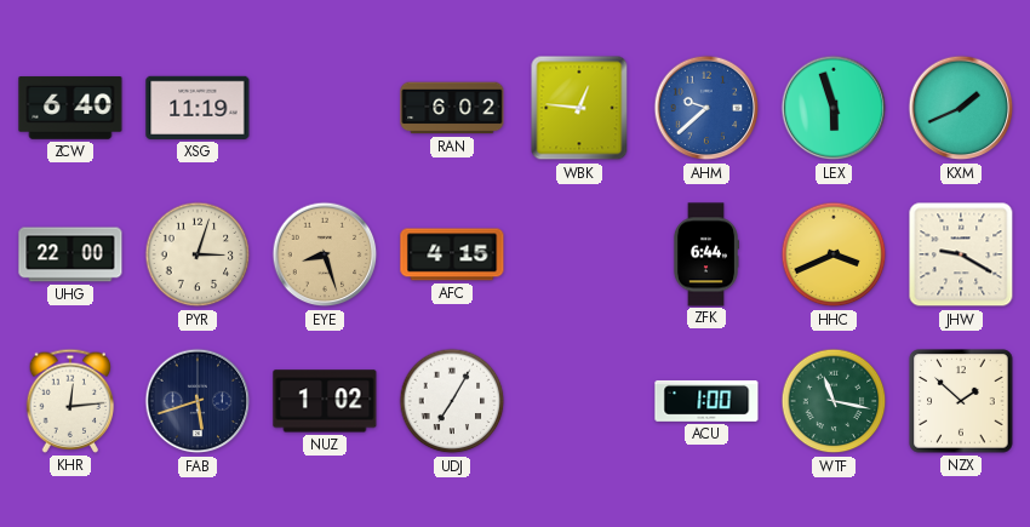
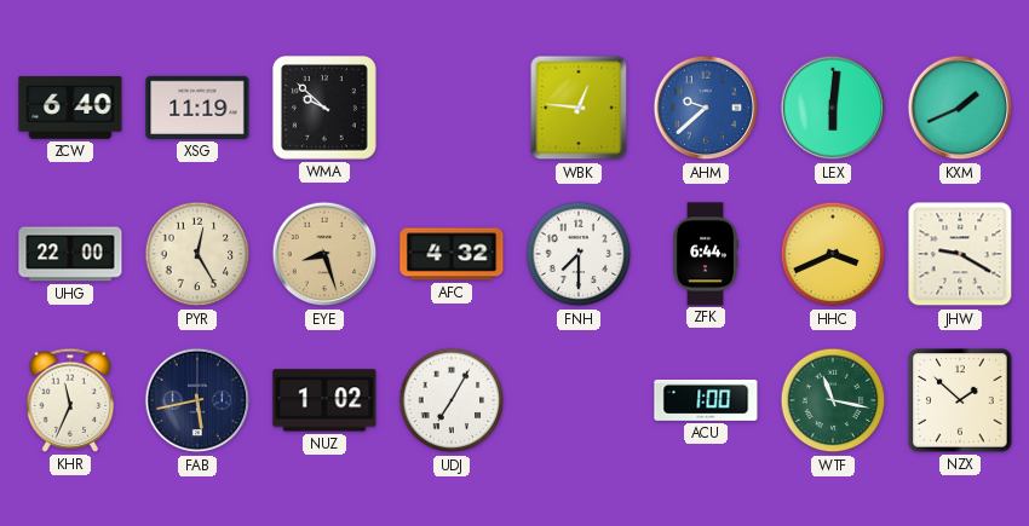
WMA: none -> 9:52
RAN: 6:02 -> none
LEX: 5:57 -> 6:01
PYR: 3:03 -> 12:25
AFC: 4:15 -> 4:32
FNH: none -> 7:30
KHR: 12:14 -> 11:34
FAB: 5:42 -> 5:43
